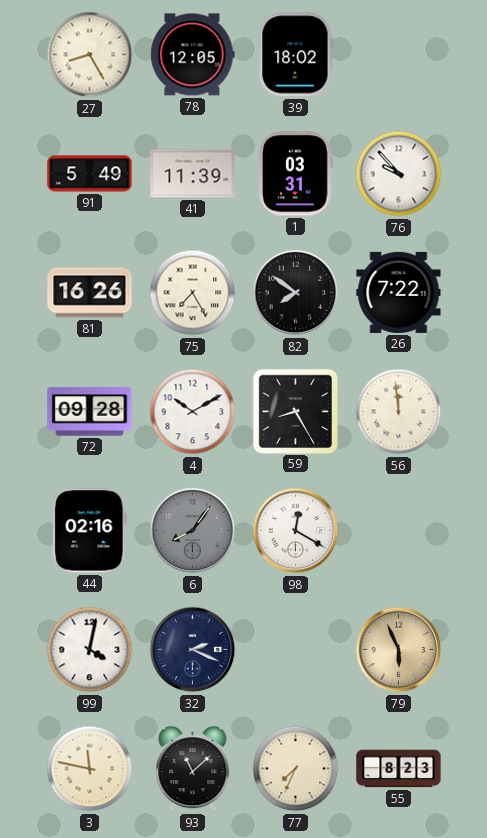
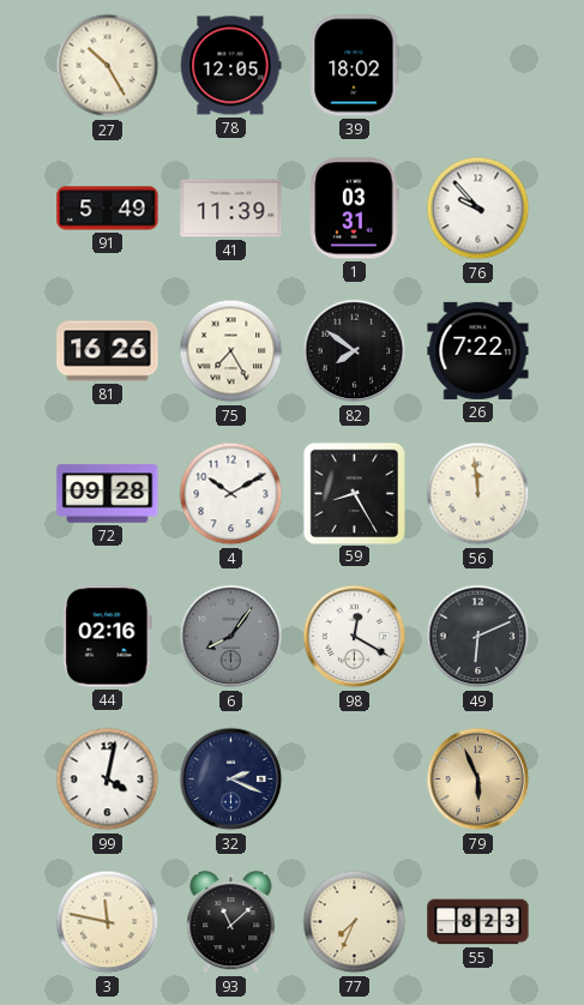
27: 8:25 -> 10:25
49: none -> 6:11
